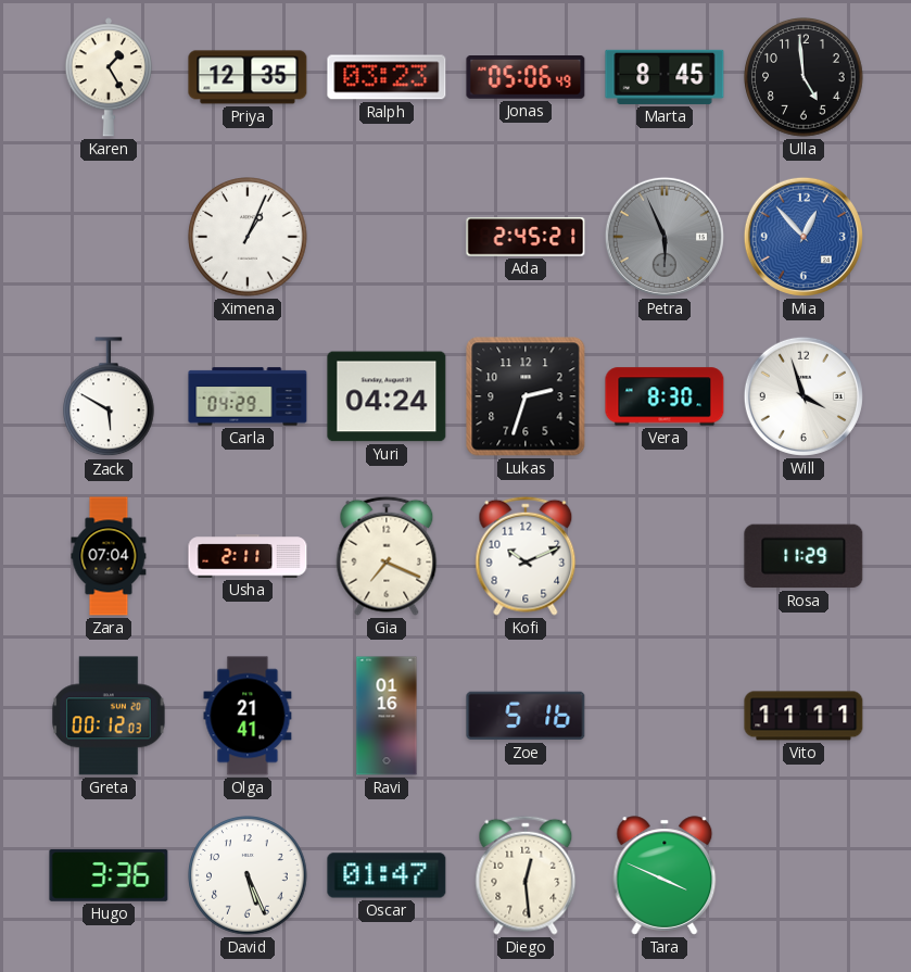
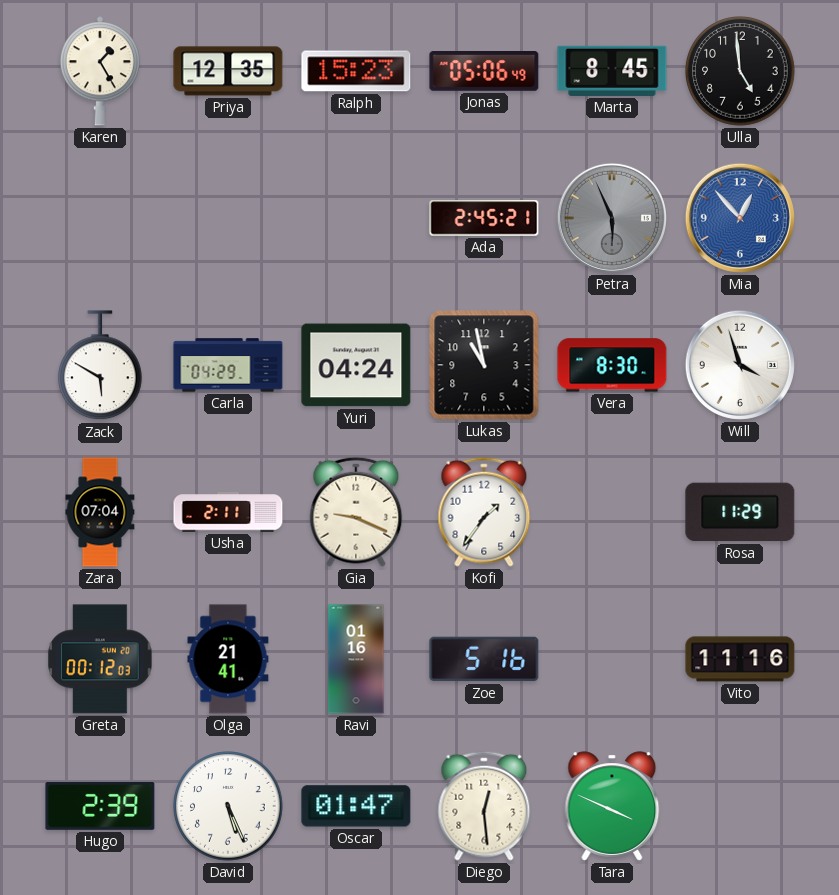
Ralph: 03:23 -> 15:23
Ximena: 1:04 -> none
Lukas: 2:33 -> 10:58
Gia: 7:19 -> 9:19
Kofi: 10:11 -> 1:36
Vito: 11:11 -> 11:16
Hugo: 3:36 -> 2:39
